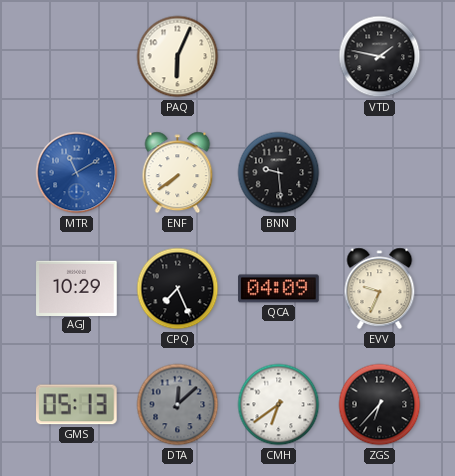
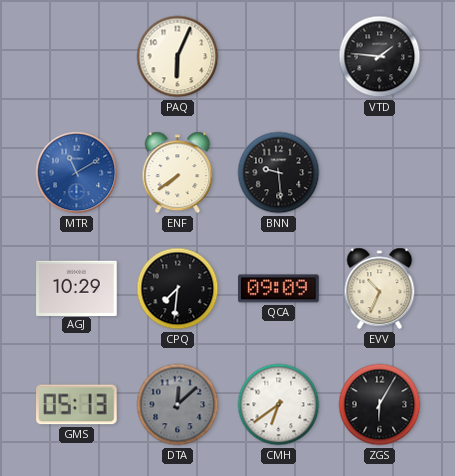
VTD: 1:47 -> 1:46
CPQ: 7:26 -> 7:31
QCA: 04:09 -> 09:09
EVV: 9:34 -> 10:34
ZGS: 6:37 -> 6:05
